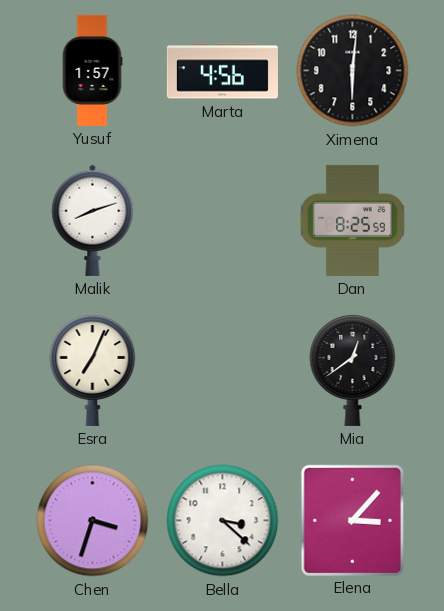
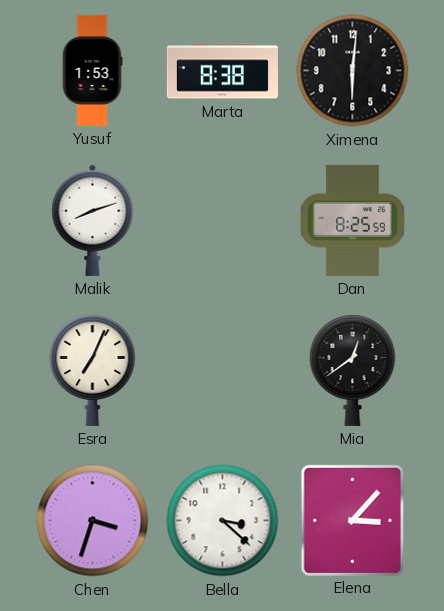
Yusuf: 1:57 -> 1:53
Marta: 4:56 -> 8:38
